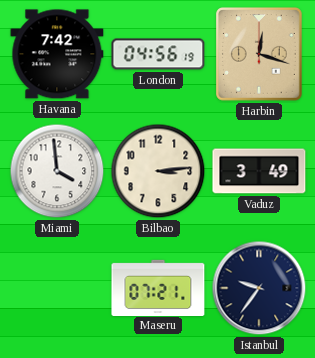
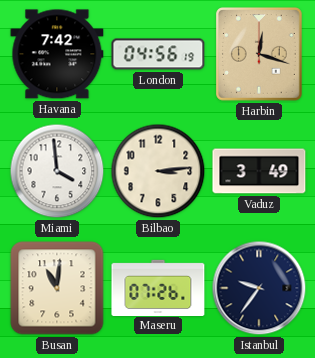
Busan: none -> 11:01
Maseru: 07:21 -> 07:26
